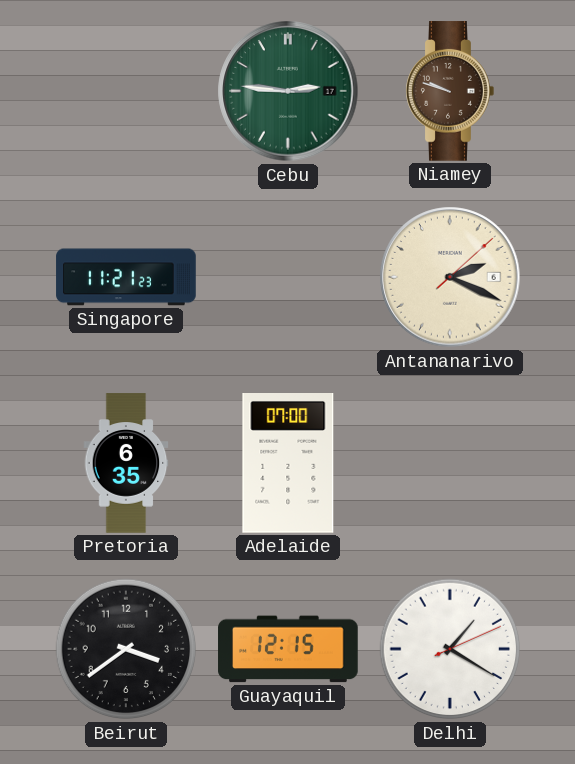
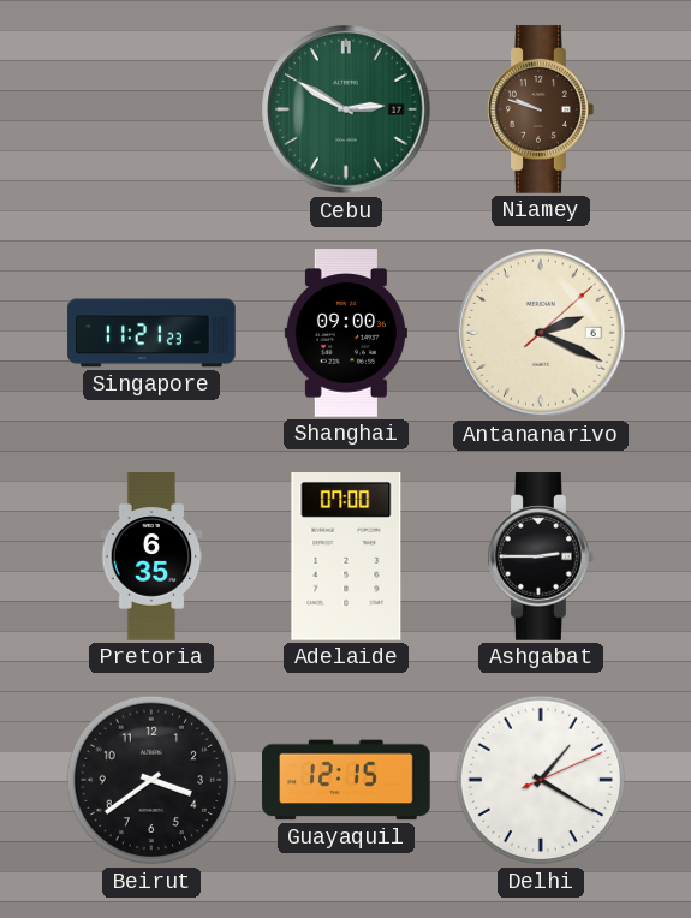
Cebu: 2:46 -> 2:50
Shanghai: none -> 09:00
Ashgabat: none -> 2:45
